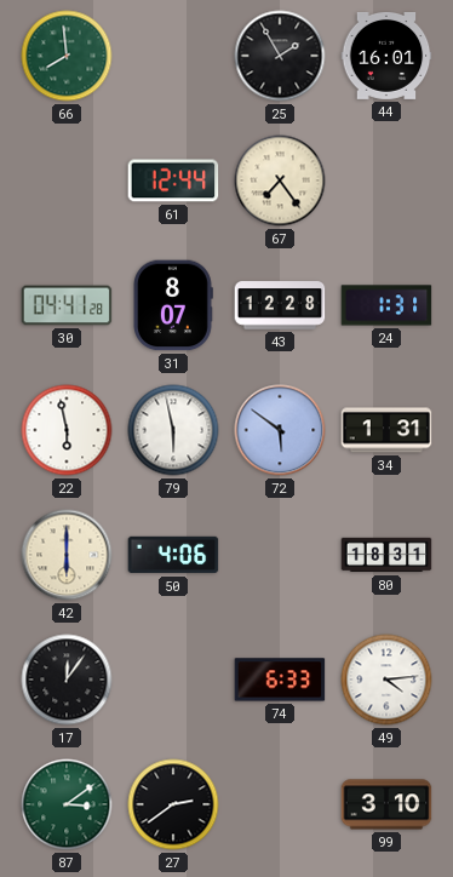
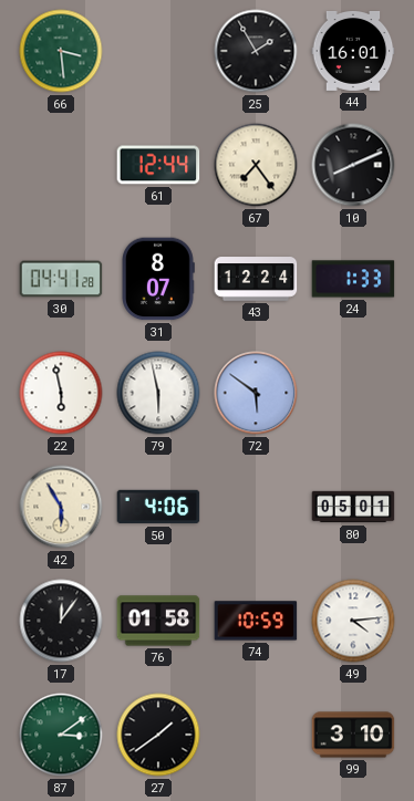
66: 7:59 -> 3:29
10: none -> 8:11
43: 12:28 -> 12:24
24: 1:31 -> 1:33
34: 1:31 -> none
42: 6:00 -> 5:55
80: 18:31 -> 05:01
76: none -> 01:58
74: 6:33 -> 10:59
27: 2:39 -> 1:39
